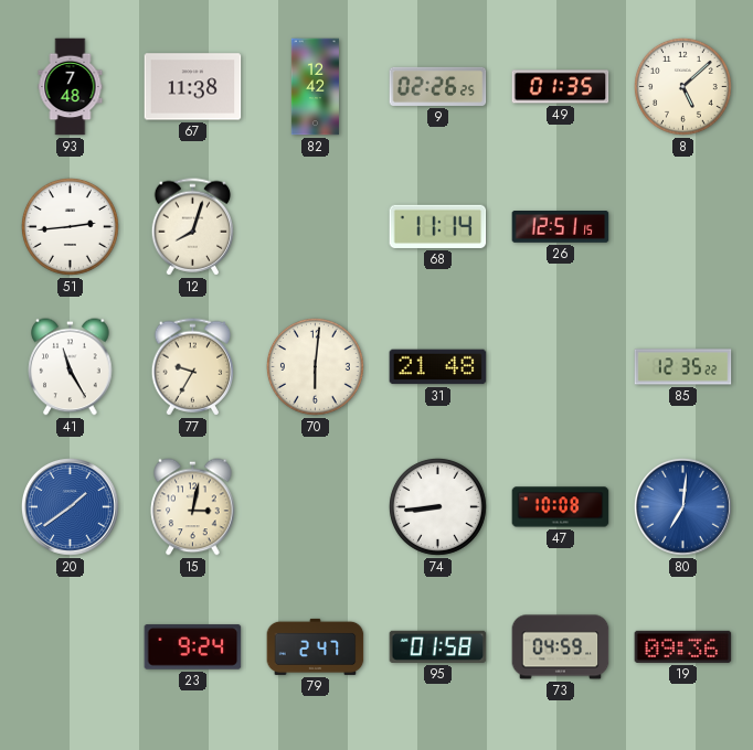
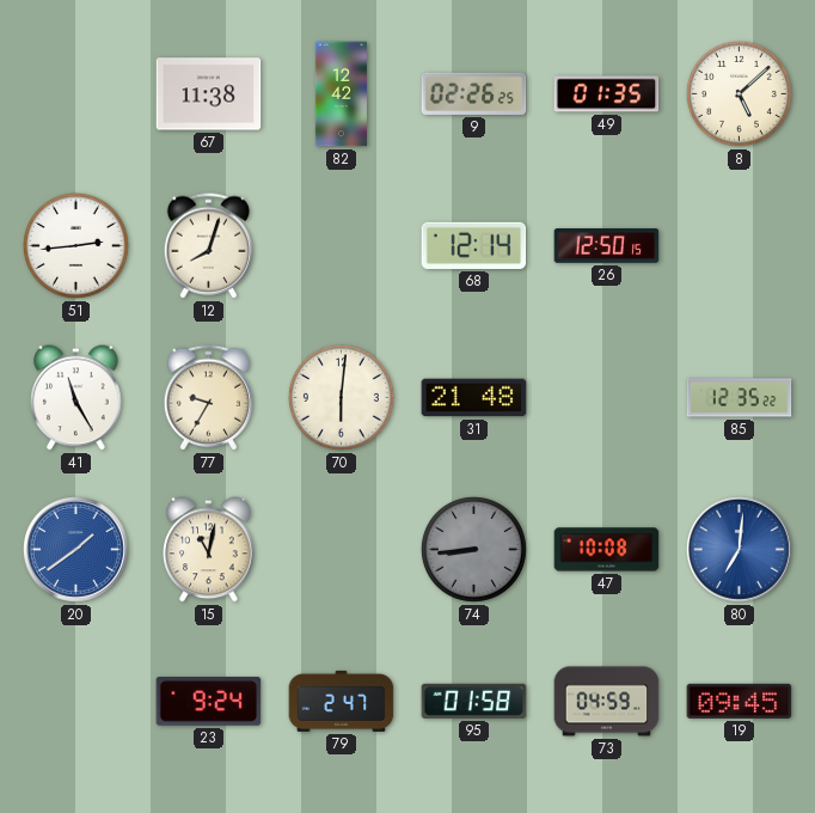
93: 7:48 -> none
68: 11:14 -> 12:14
26: 12:51 -> 12:50
15: 3:02 -> 11:02
74 dial: white -> grey
19: 09:36 -> 09:45
